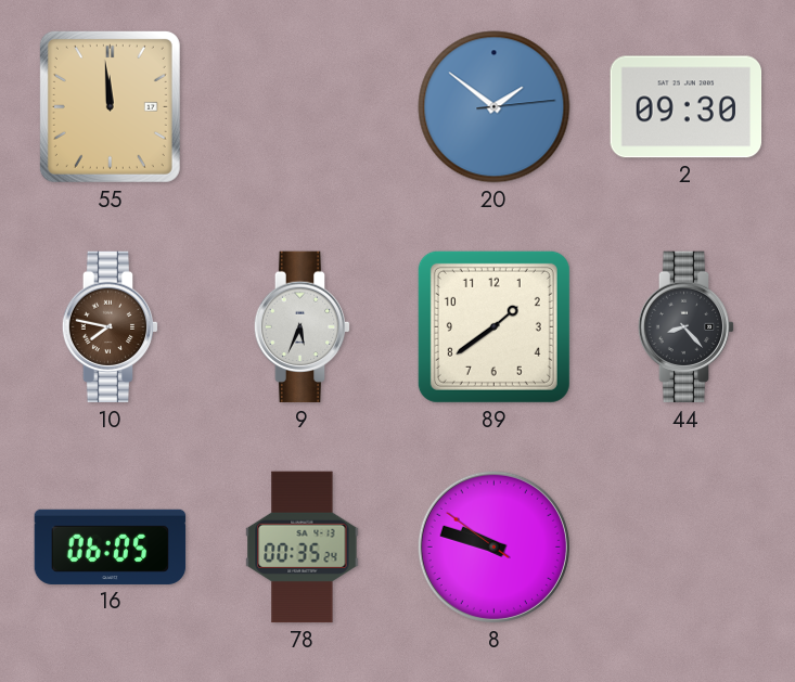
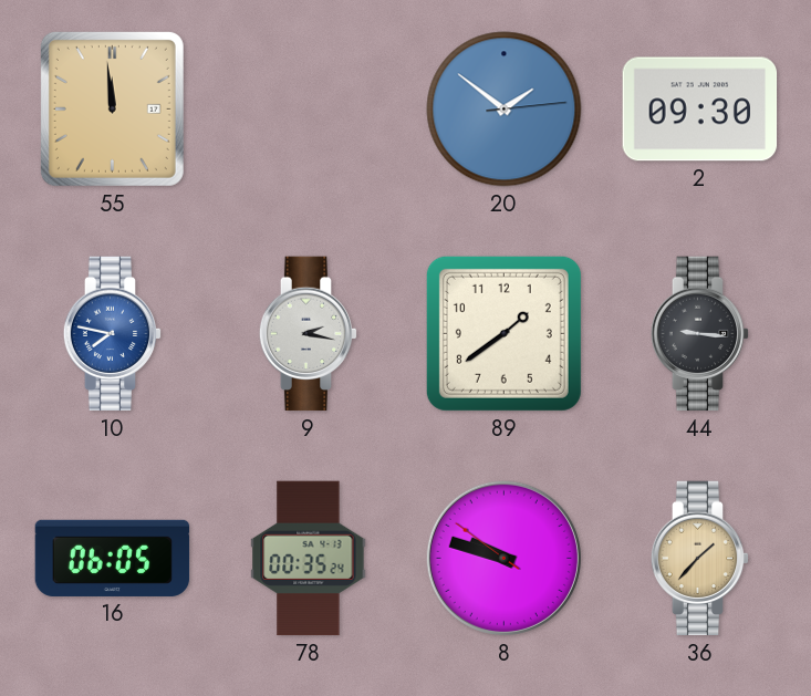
10 dial: brown -> blue
9: 5:34 -> 2:17
44: 8:23 -> 9:16
36: none -> 1:37
